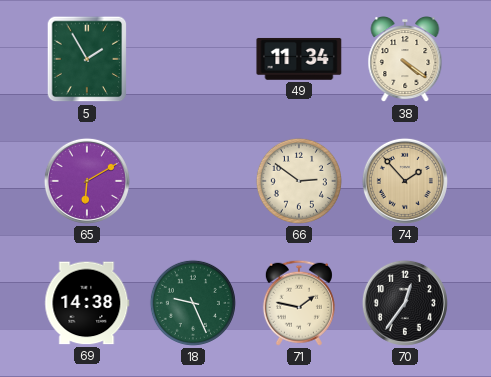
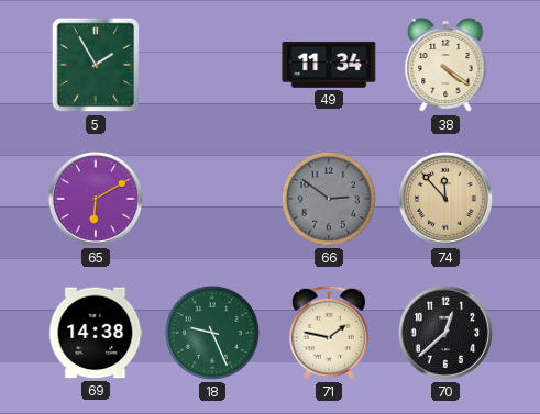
66 dial: cream -> grey
74: 1:53 -> 11:53
70: 12:36 -> 12:38
